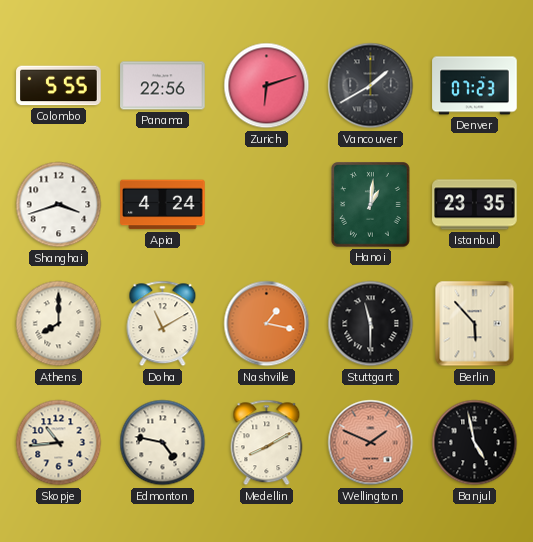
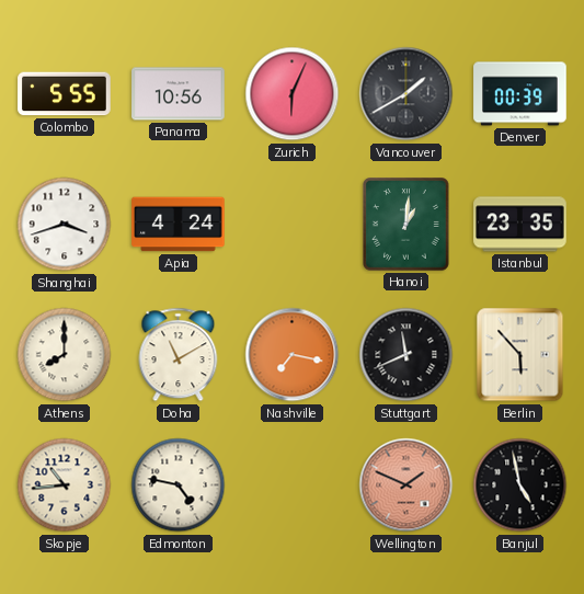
Panama: 22:56 -> 10:56
Zurich: 6:12 -> 6:04
Denver: 07:23 -> 00:39
Nashville: 1:17 -> 7:17
Stuttgart: 11:30 -> 11:41
Medellin: 8:10 -> none
